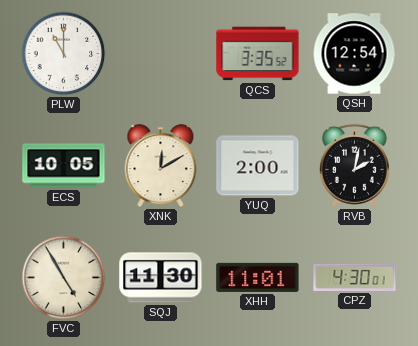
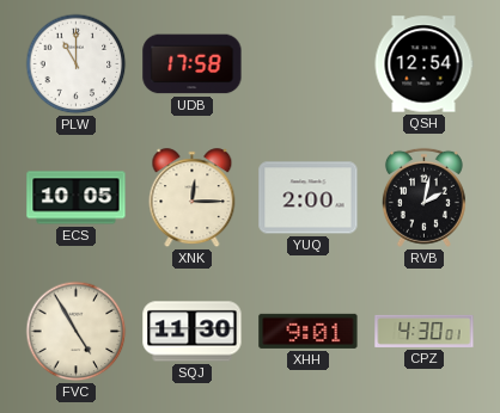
UDB: none -> 17:58
QCS: 3:35 -> none
XNK: 12:10 -> 12:15
XHH: 11:01 -> 9:01
